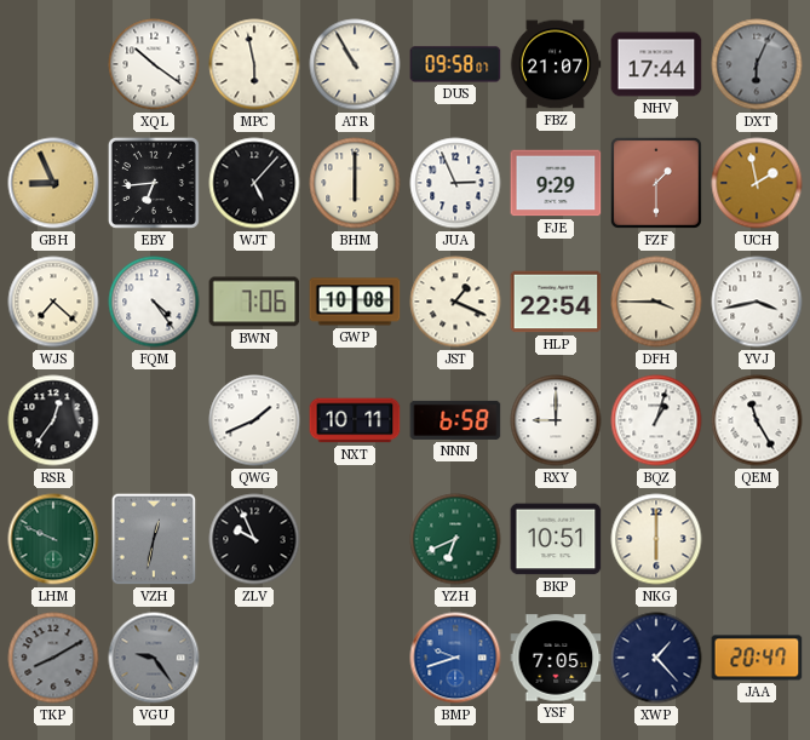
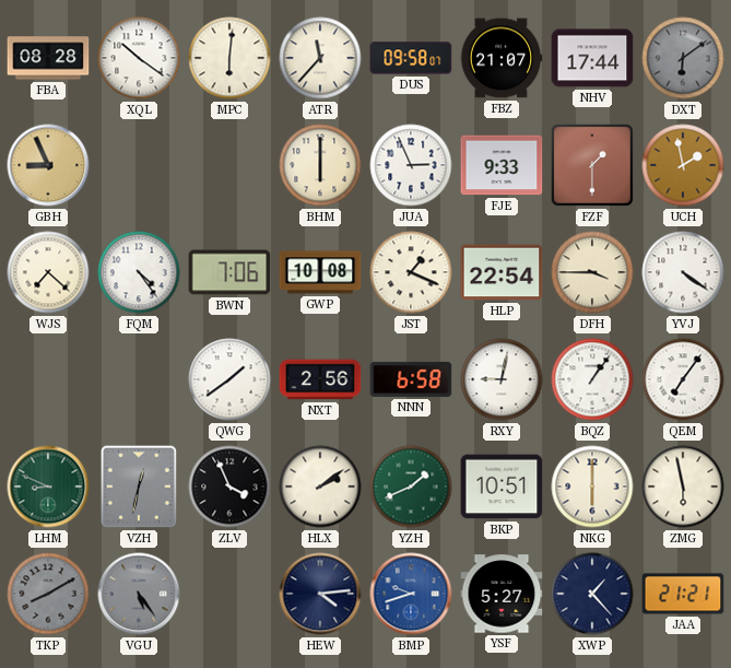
FBA: none -> 08:28
MPC: 5:58 -> 6:01
ATR: 10:55 -> 11:37
DXT: 6:04 -> 6:09
EBY: 6:44 -> none
WJT: 5:07 -> none
FJE: 9:29 -> 9:33
YVJ: 3:43 -> 4:21
RSR: 12:36 -> none
QWG: 1:41 -> 1:39
NXT: 10:11 -> 2:56
RXY: 9:00 -> 9:02
BQZ: 1:03 -> 1:06
QEM: 11:25 -> 7:06
LHM: 9:49 -> 8:49
ZLV: 9:56 -> 3:56
HLX: none -> 2:09
YZH: 6:41 -> 1:41
ZMG: none -> 5:58
VGU: 9:24 -> 5:24
HEW: none -> 4:14
YSF: 7:05 -> 5:27
JAA: 20:47 -> 21:21
